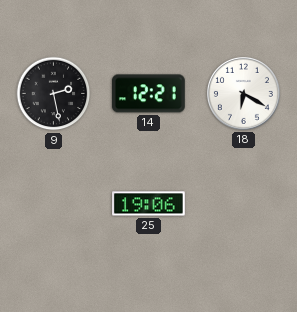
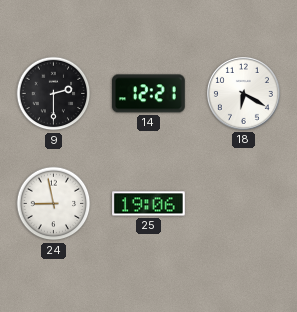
9: 2:28 -> 2:30
24: none -> 8:58
